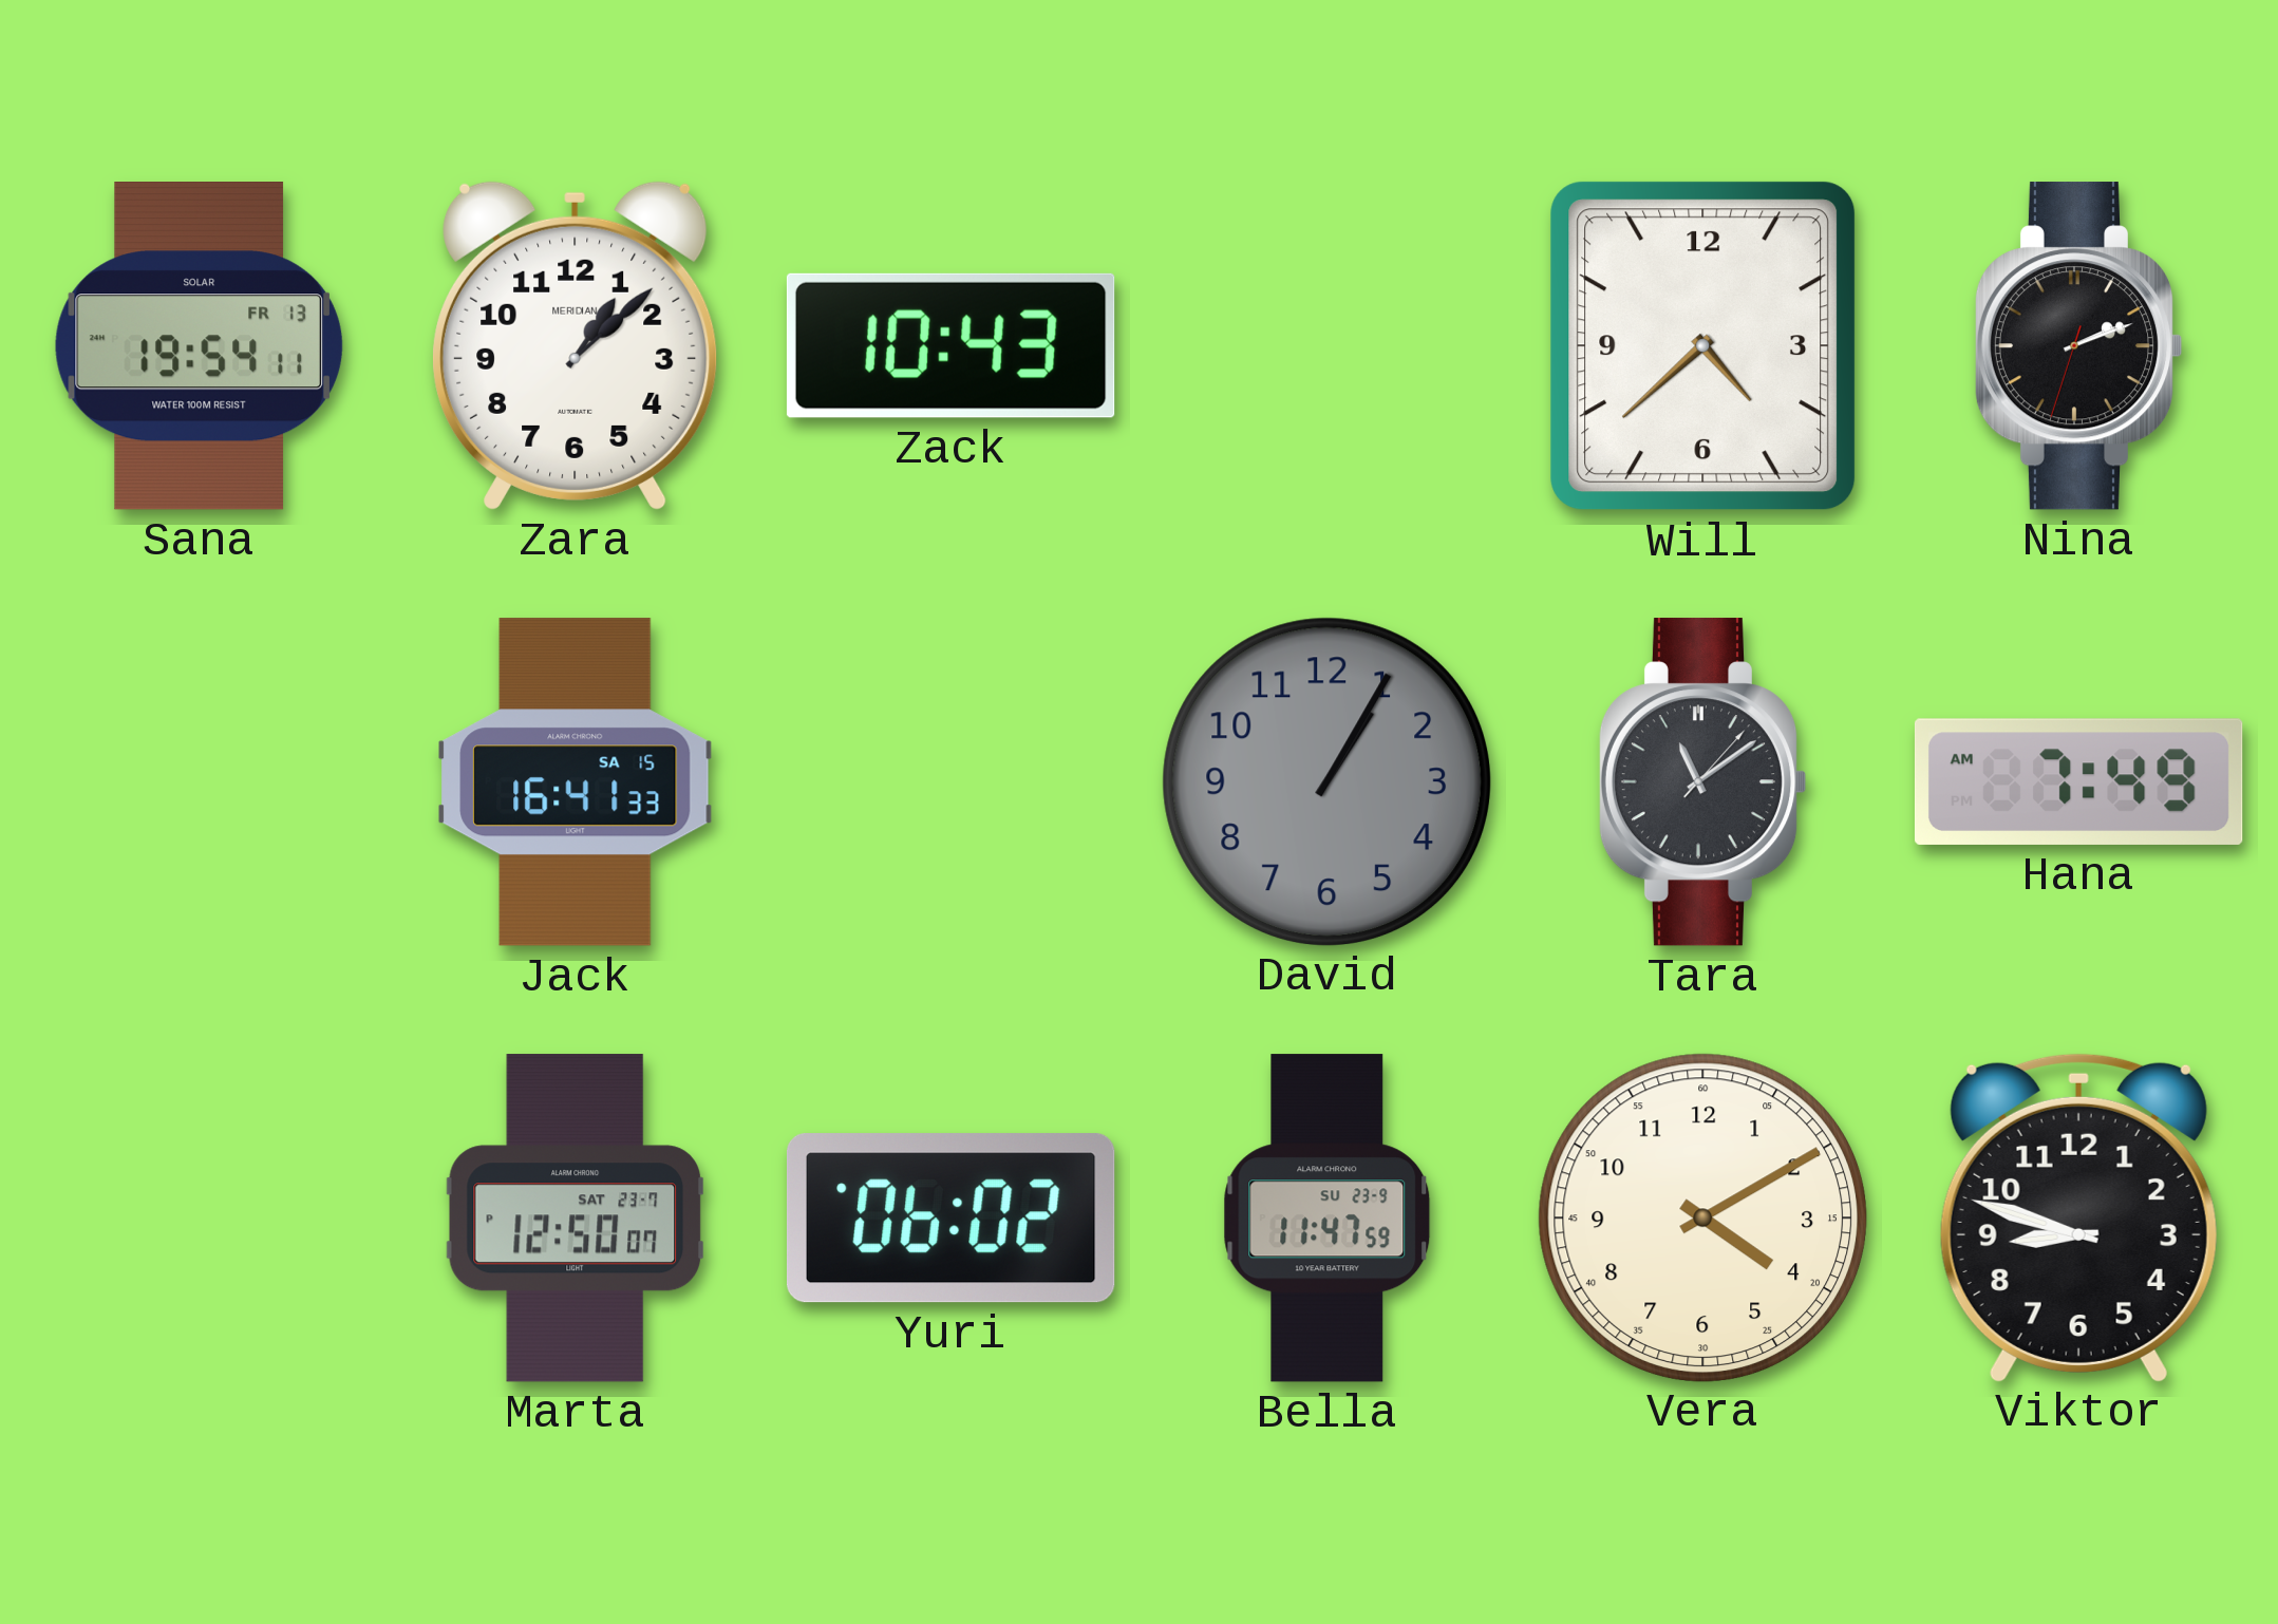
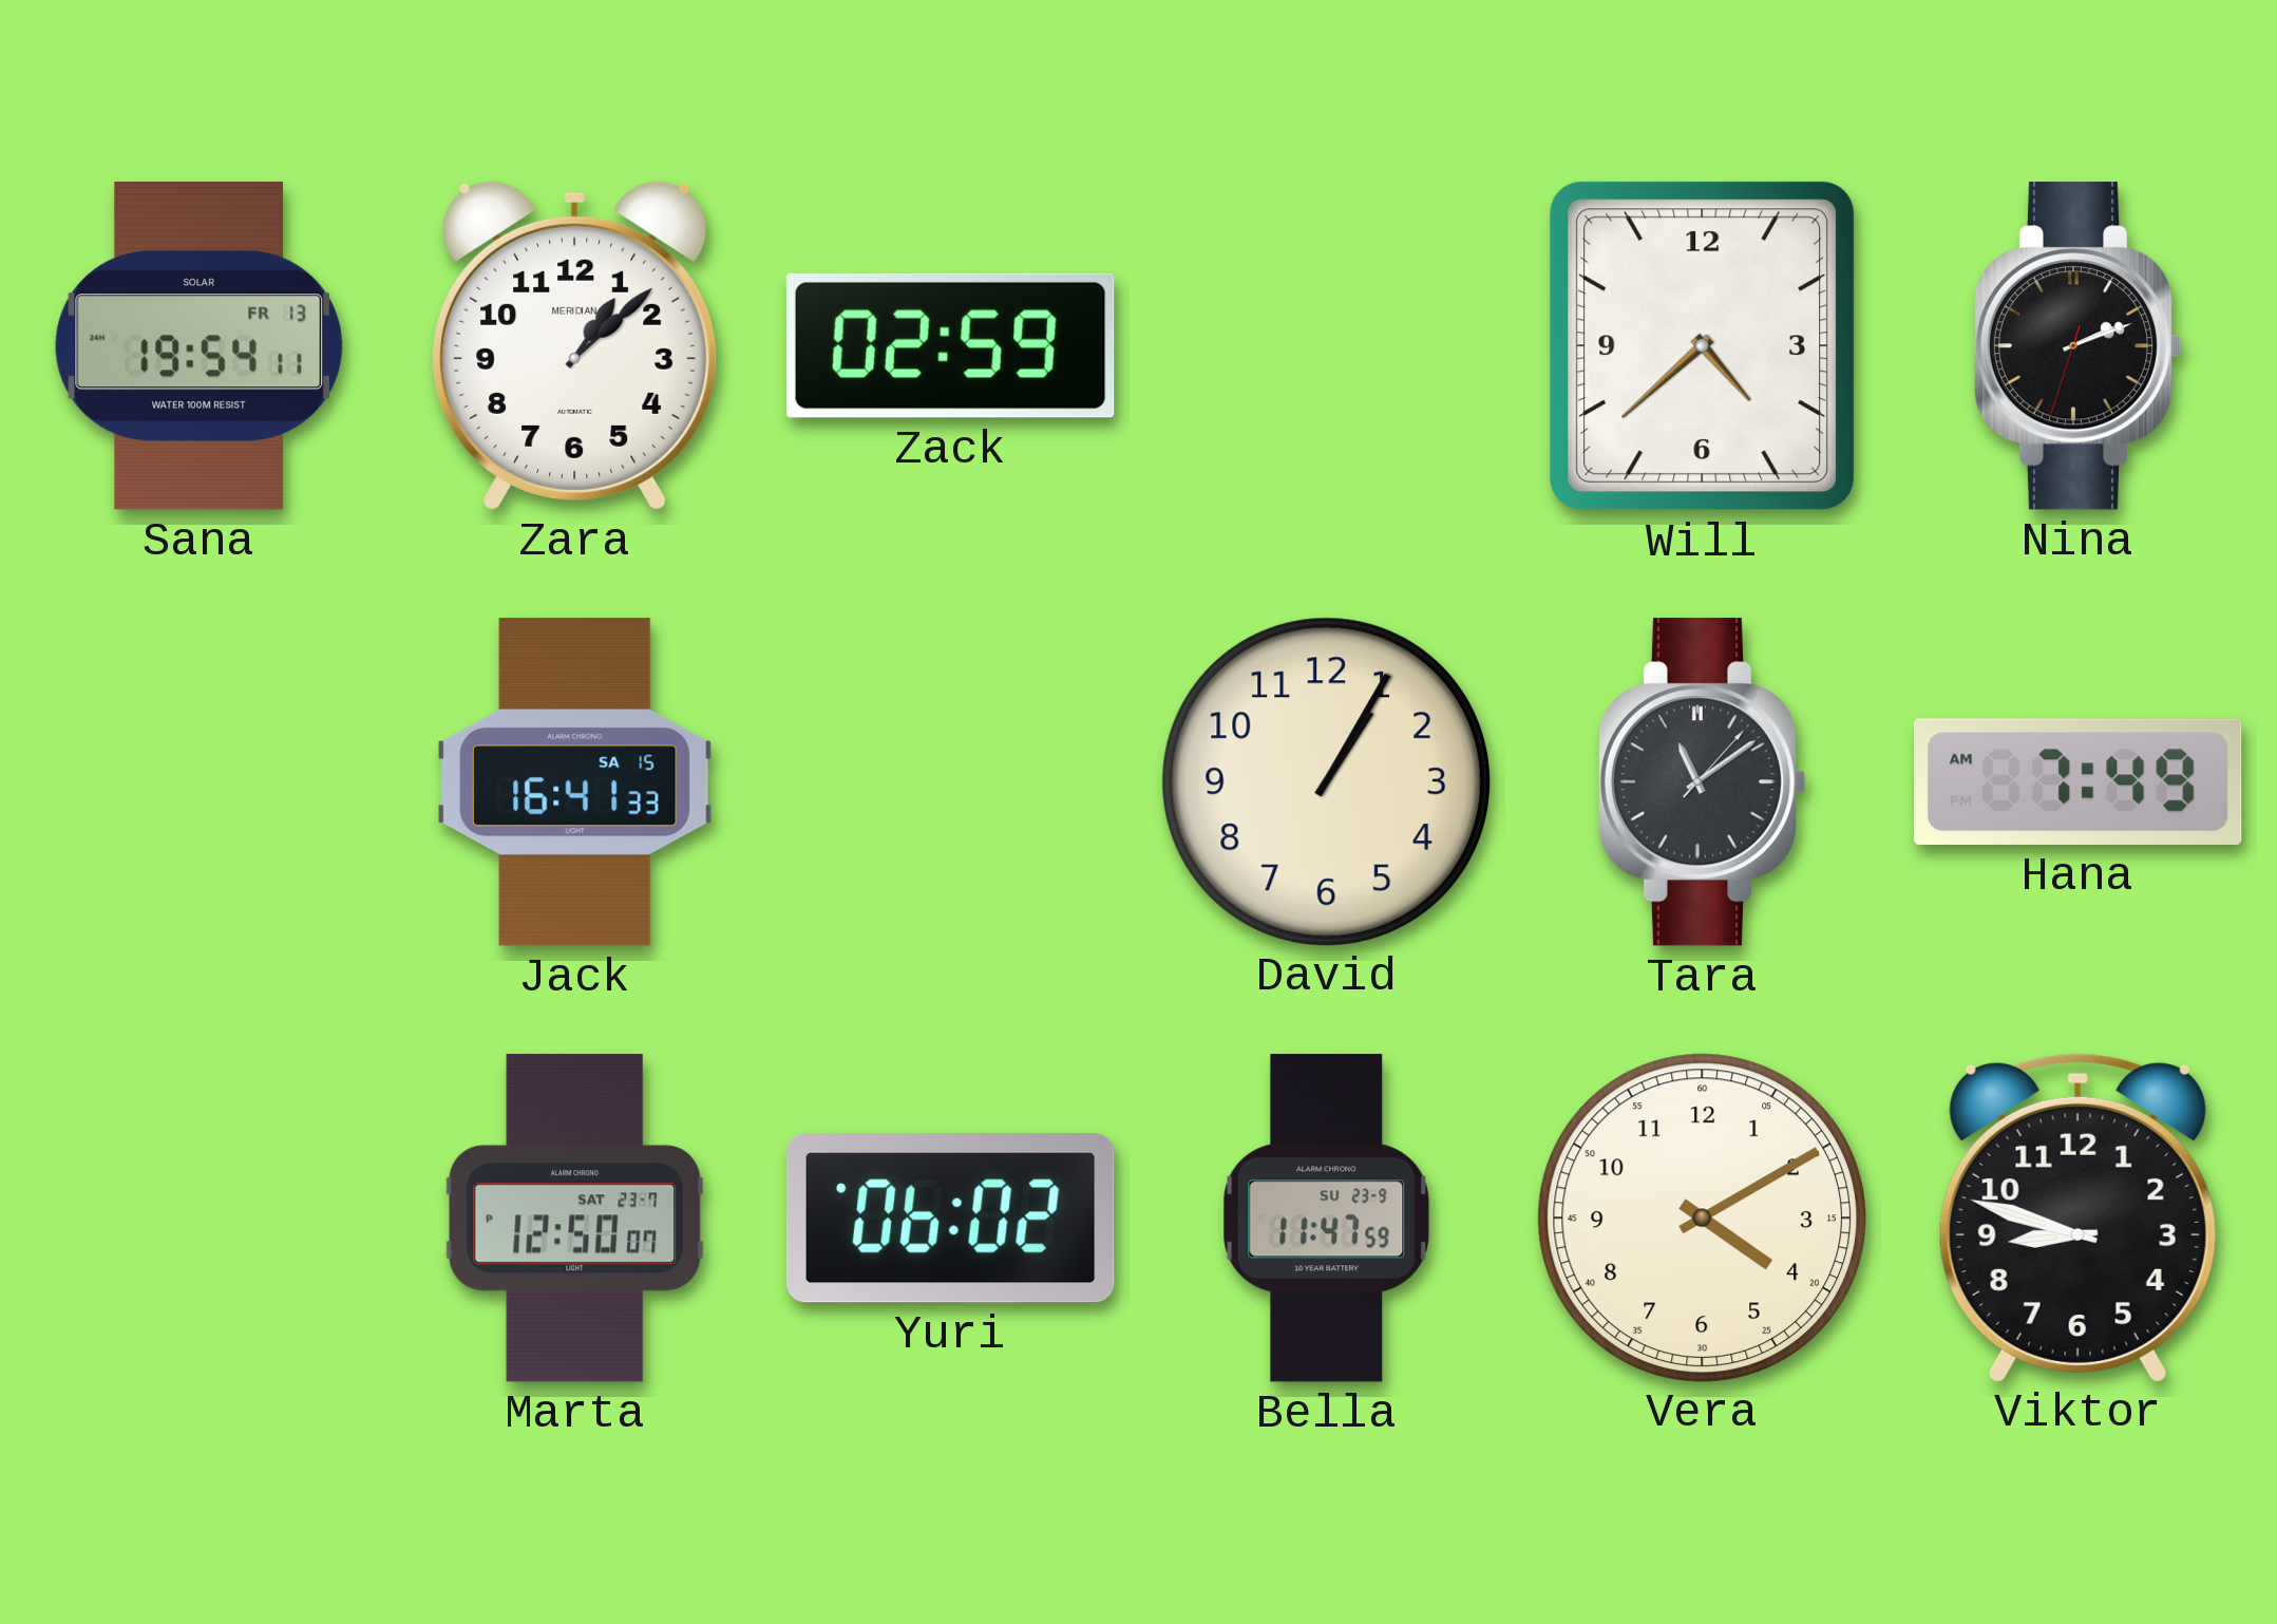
Zack: 10:43 -> 02:59
David dial: grey -> cream
